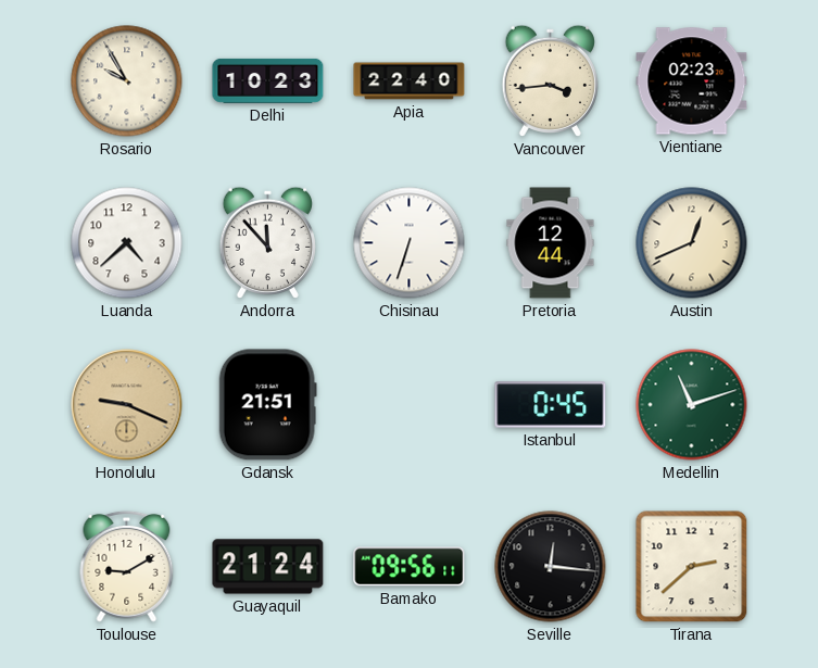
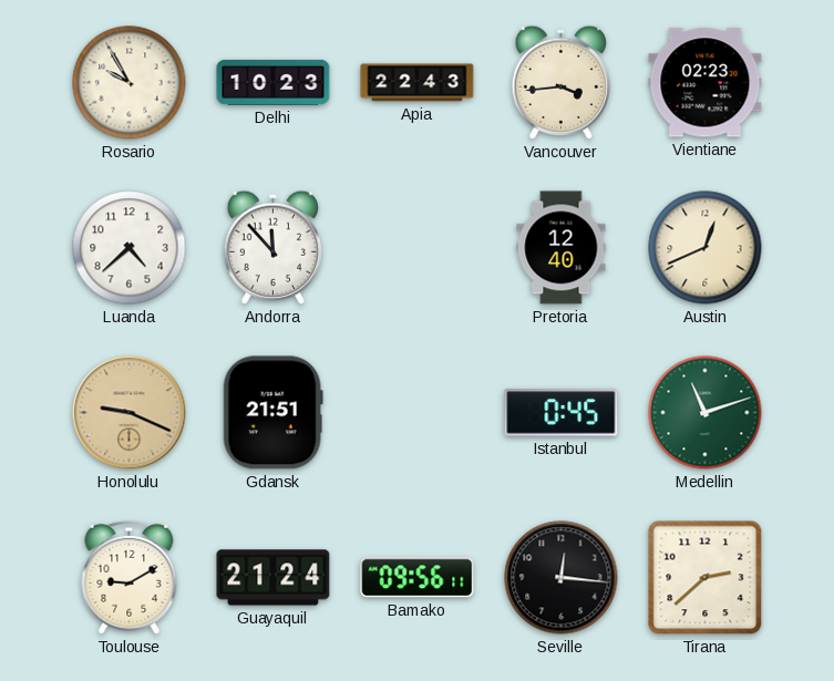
Apia: 22:40 -> 22:43
Chisinau: 6:33 -> none
Pretoria: 12:44 -> 12:40
